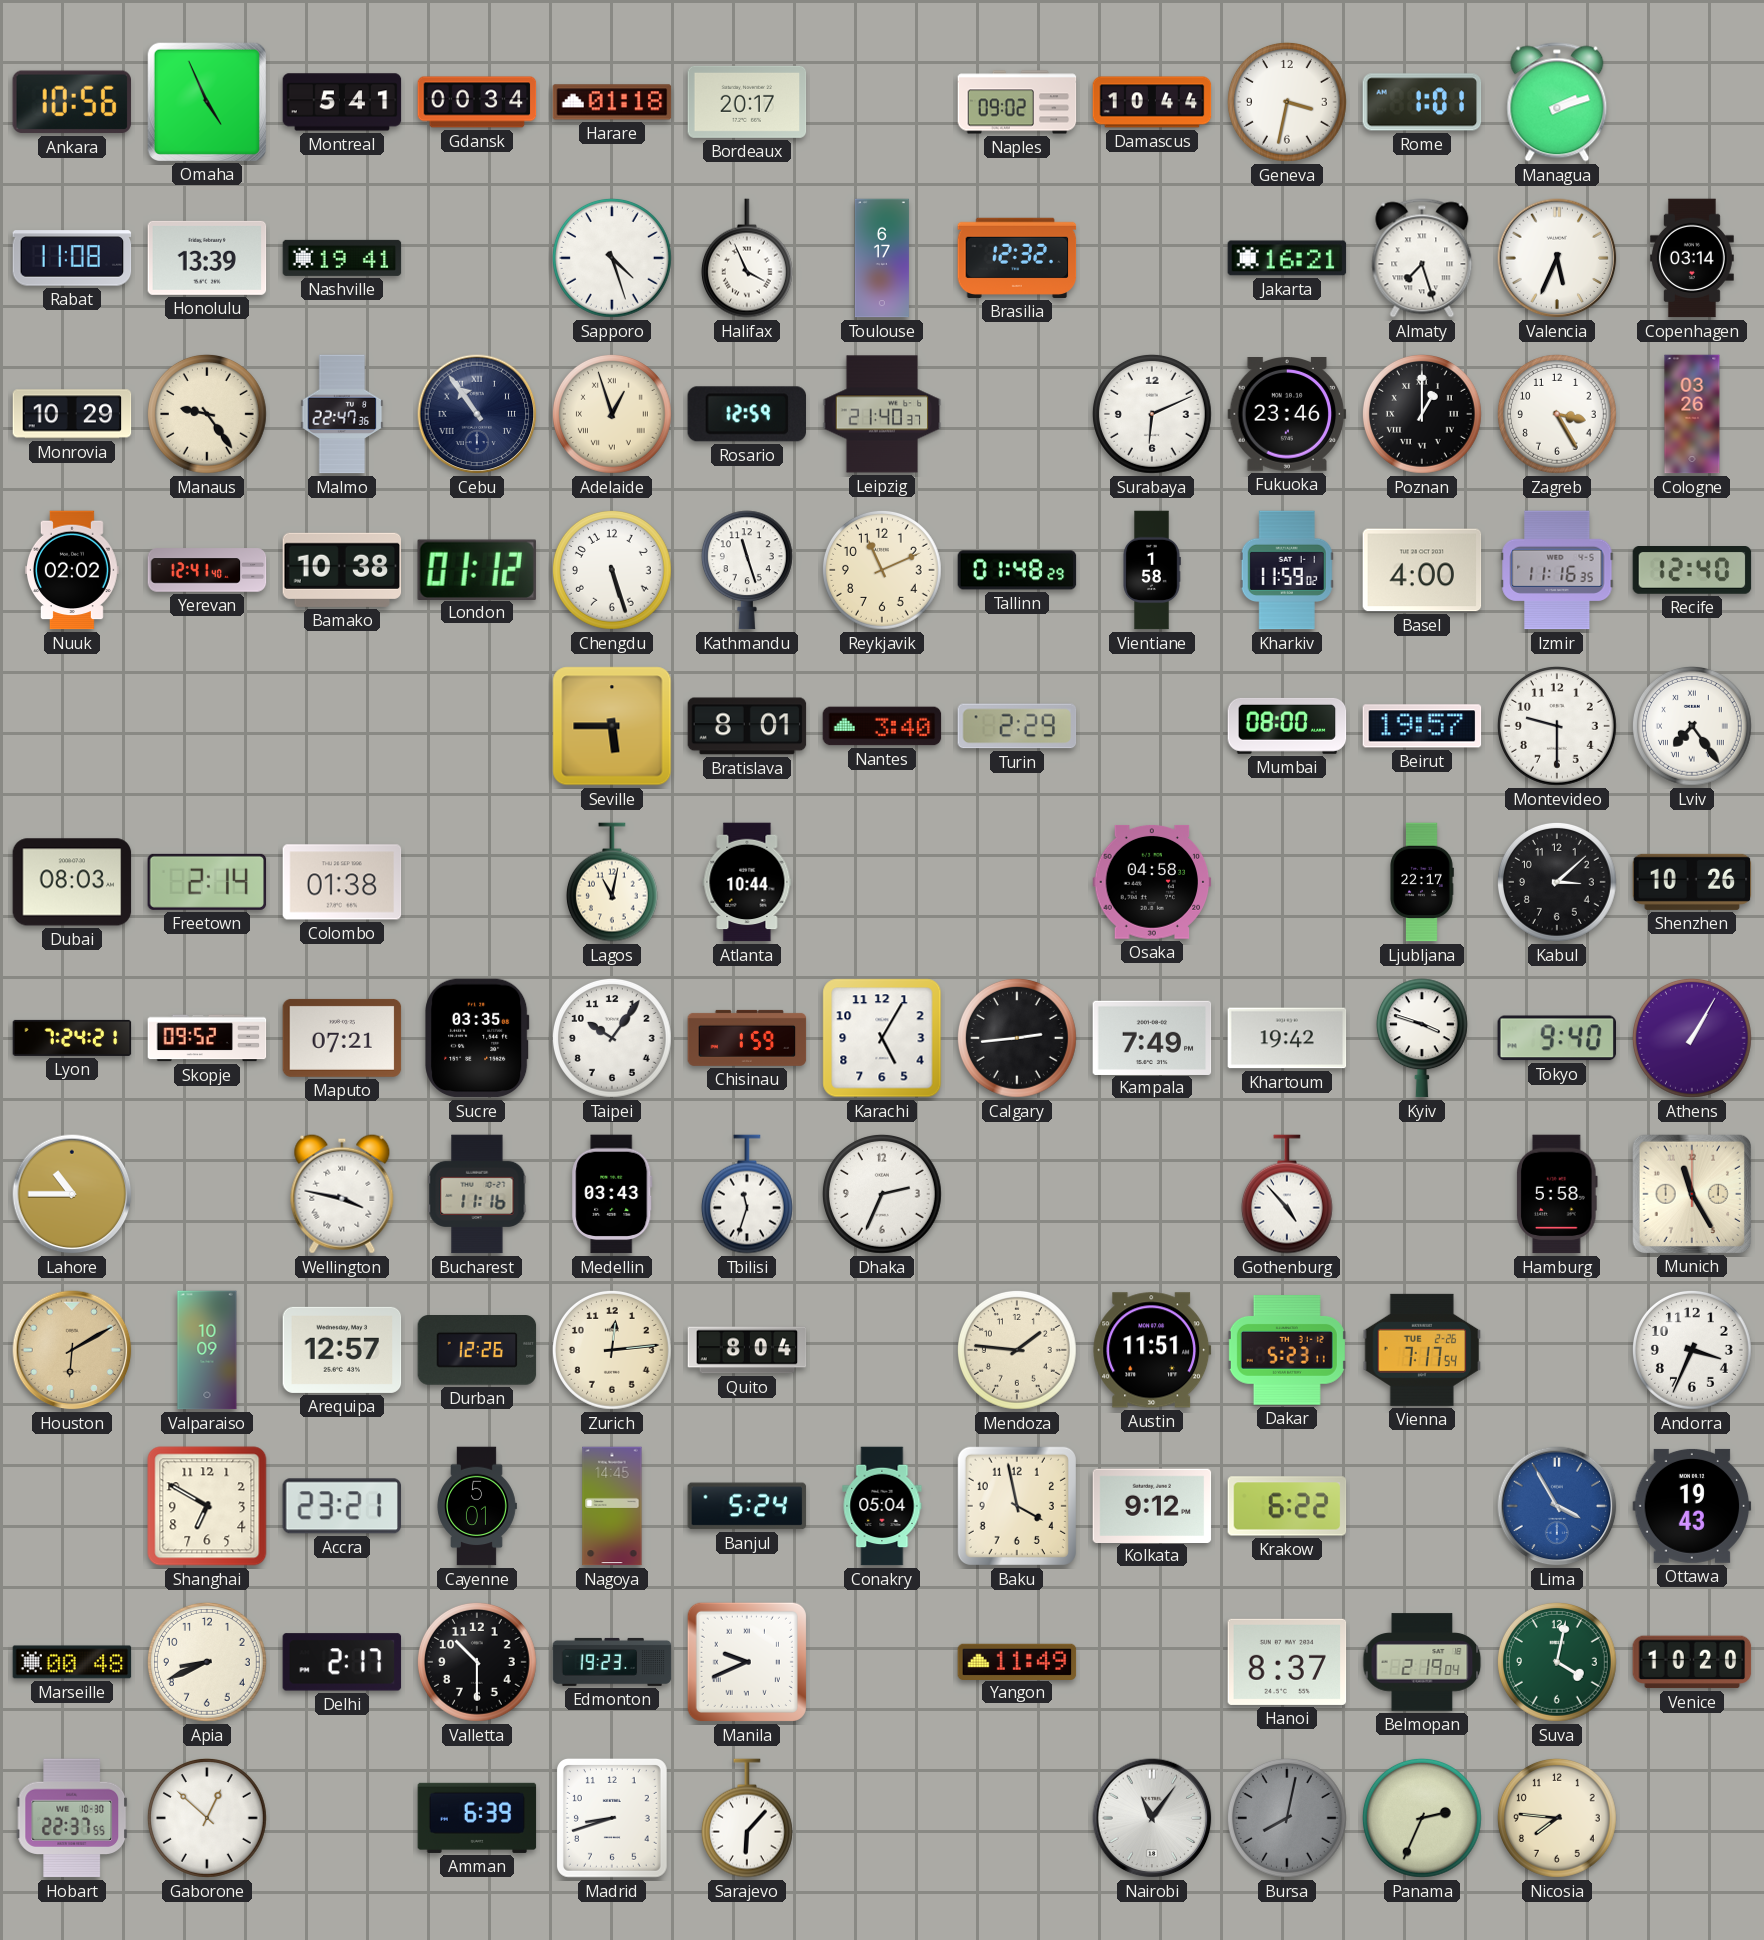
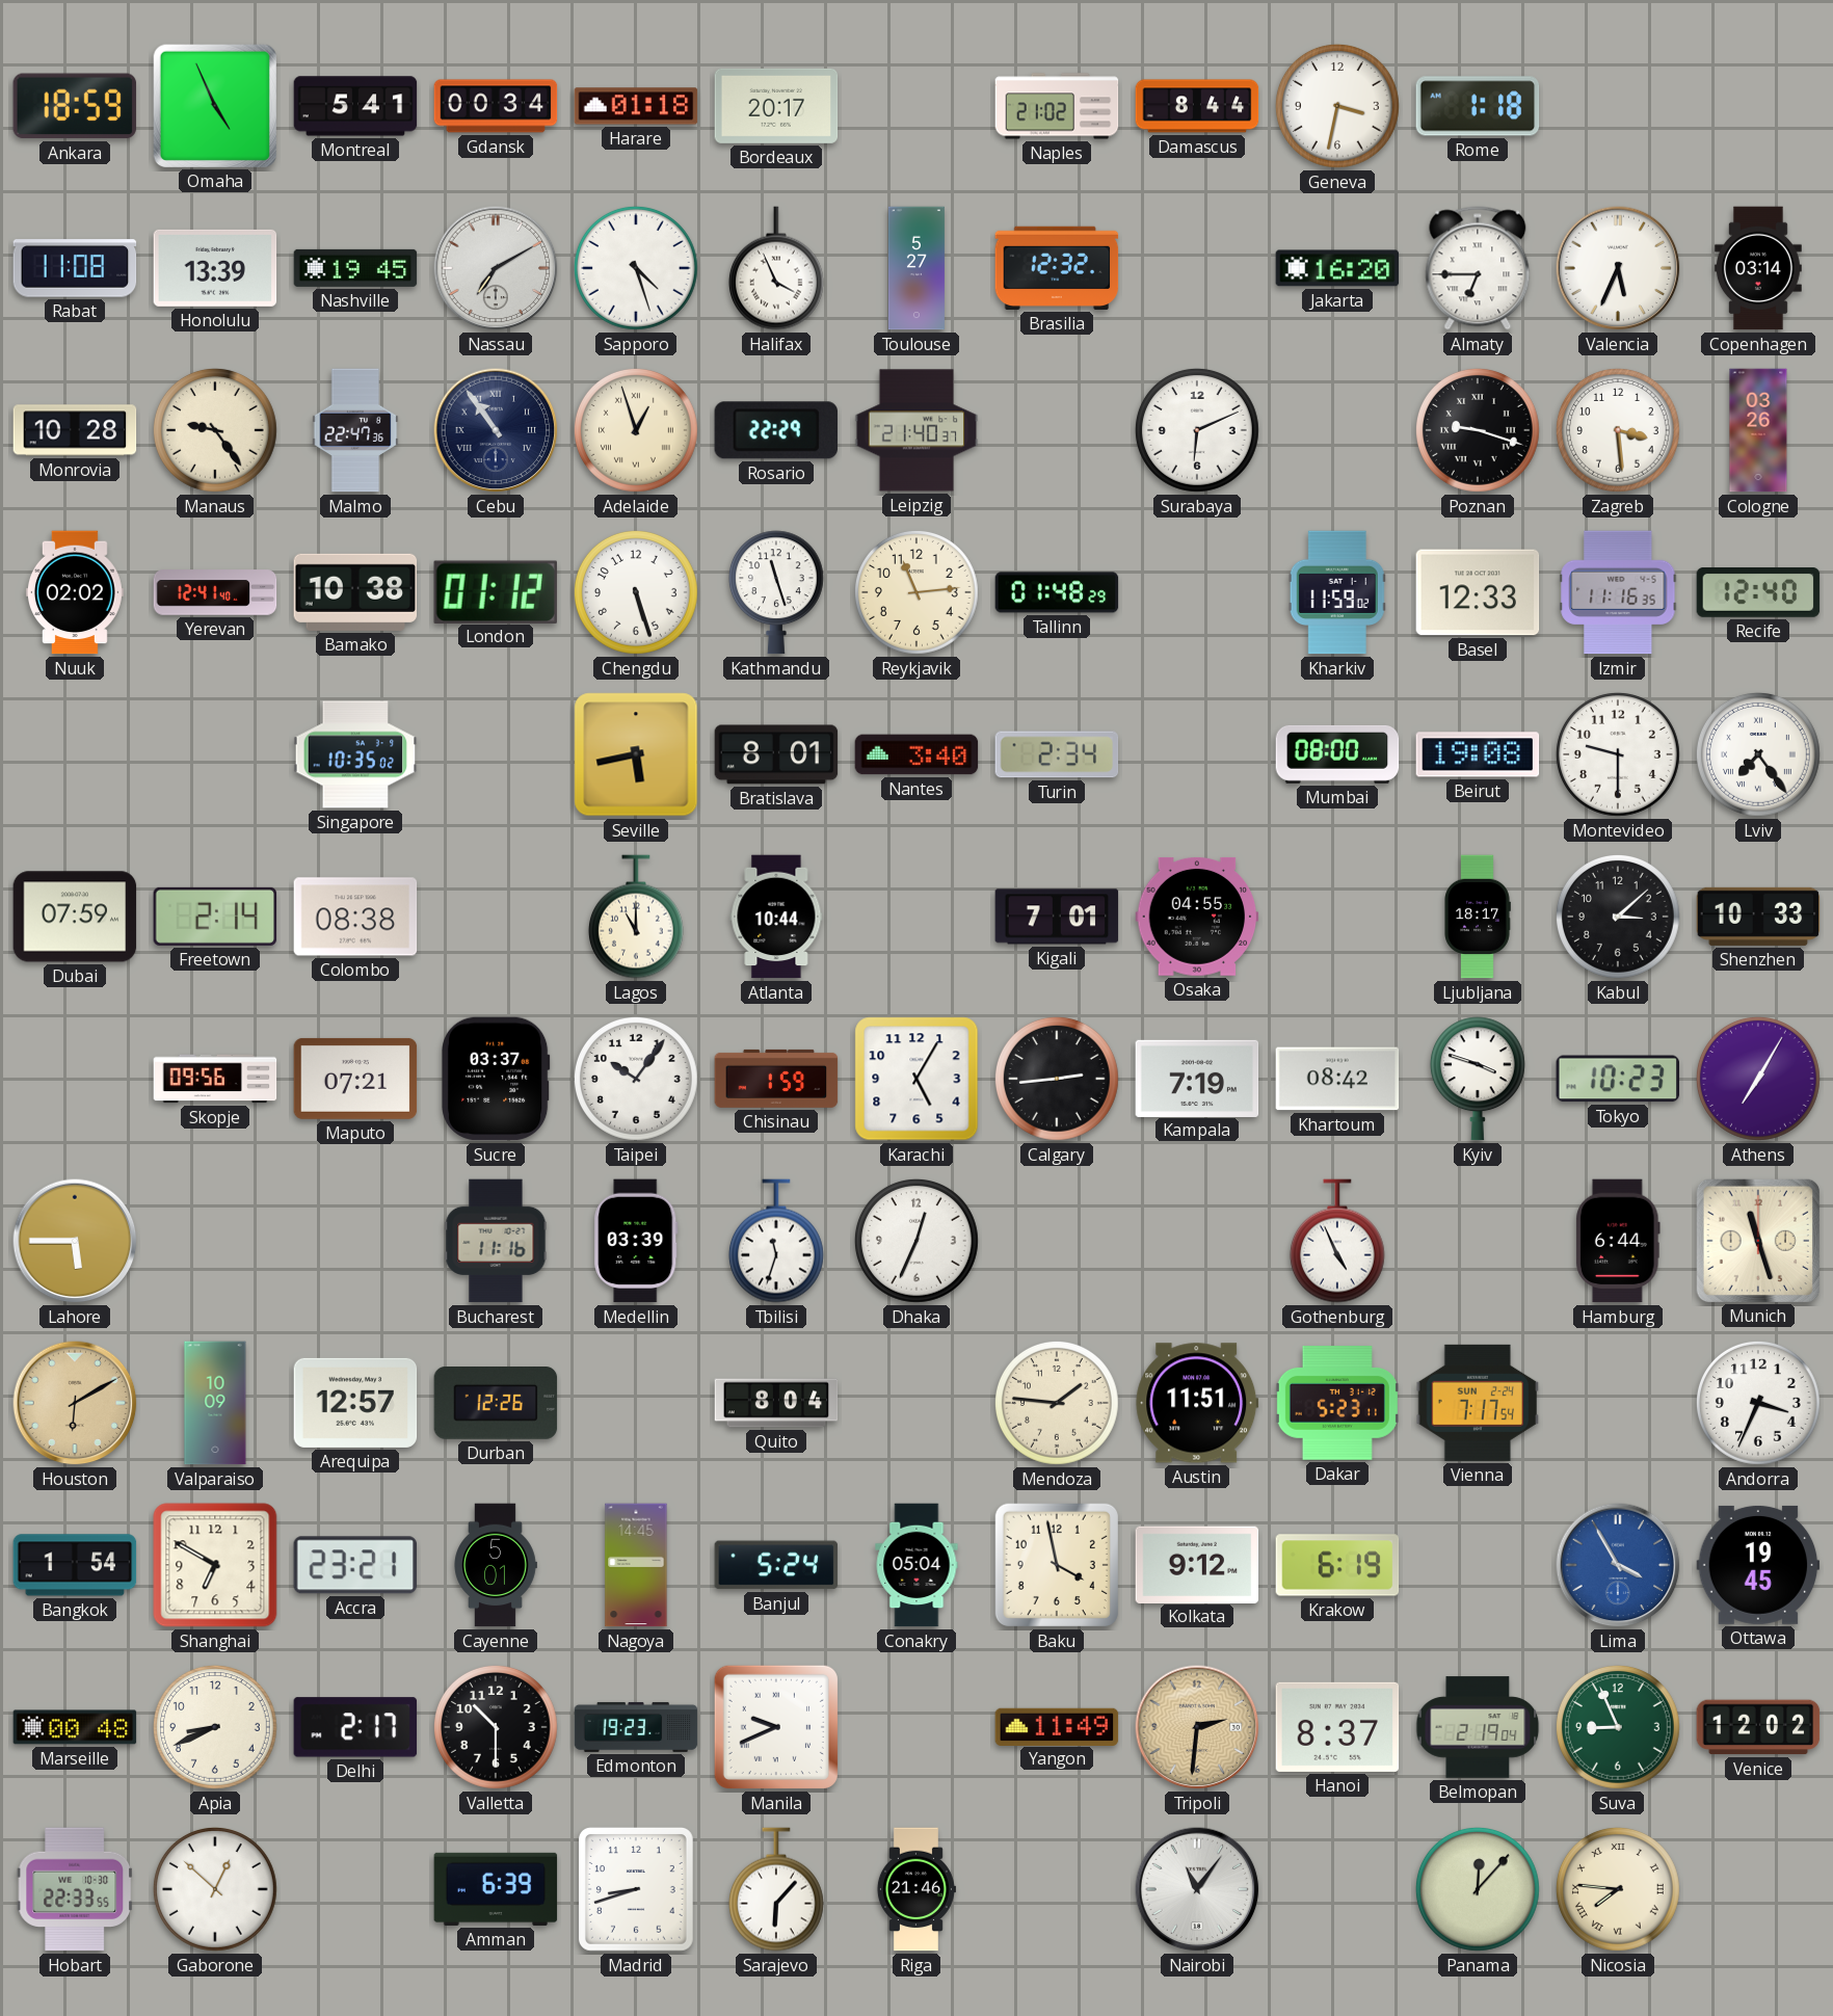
Ankara: 10:56 -> 18:59
Naples: 09:02 -> 21:02
Damascus: 10:44 -> 8:44
Rome: 1:01 -> 1:18
Managua: 2:12 -> none
Nashville: 19:41 -> 19:45
Nassau: none -> 7:10
Toulouse: 6:17 -> 5:27
Jakarta: 16:21 -> 16:20
Almaty: 7:27 -> 6:45
Monrovia: 10:29 -> 10:28
Rosario: 12:59 -> 22:29
Fukuoka: 23:46 -> none
Poznan: 1:00 -> 9:18
Zagreb: 3:25 -> 3:29
Reykjavik: 11:11 -> 11:14
Vientiane: 1:58 -> none
Basel: 4:00 -> 12:33
Singapore: none -> 10:35
Seville: 5:45 -> 5:43
Turin: 2:29 -> 2:34
Beirut: 19:57 -> 19:08
Dubai: 08:03 -> 07:59
Colombo: 01:38 -> 08:38
Lagos: 11:02 -> 11:00
Kigali: none -> 7:01
Osaka: 04:58 -> 04:55
Ljubljana: 22:17 -> 18:17
Shenzhen: 10:26 -> 10:33
Lyon: 7:24 -> none
Skopje: 09:52 -> 09:56
Sucre: 03:35 -> 03:37
Kampala: 7:49 -> 7:19
Khartoum: 19:42 -> 08:42
Tokyo: 9:40 -> 10:23
Athens: 1:05 -> 7:05
Lahore: 10:45 -> 5:45
Wellington: 3:47 -> none
Medellin: 03:43 -> 03:39
Dhaka: 2:34 -> 12:34
Gothenburg: 4:53 -> 4:56
Hamburg: 5:58 -> 6:44
Munich: 11:25 -> 11:27
Zurich: 12:14 -> none
Vienna date: TUE 2-26 -> SUN 2-24
Bangkok: none -> 1:54
Krakow: 6:22 -> 6:19
Ottawa: 19:43 -> 19:45
Tripoli: none -> 2:31
Suva: 4:02 -> 8:56
Venice: 10:20 -> 12:02
Hobart: 22:37 -> 22:33
Riga: none -> 21:46
Bursa: 8:02 -> none
Panama: 2:34 -> 12:07
Nicosia numerals: Arabic -> Roman
